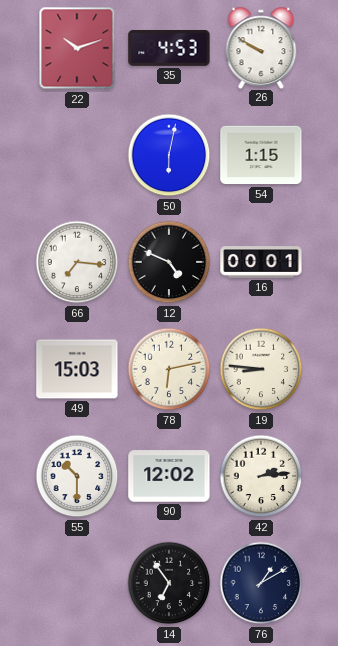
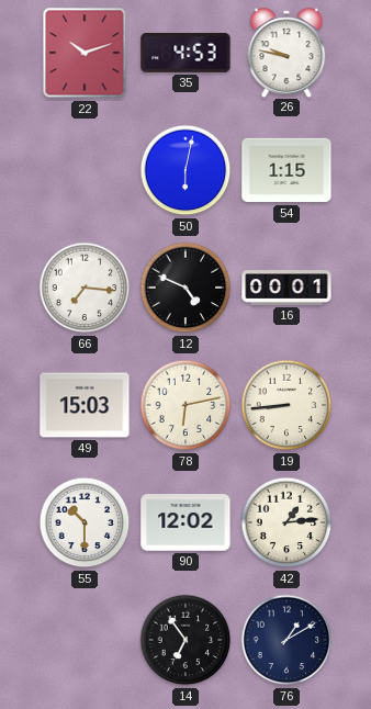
26: 9:50 -> 9:47
19: 8:46 -> 8:44
42: 2:14 -> 1:14
